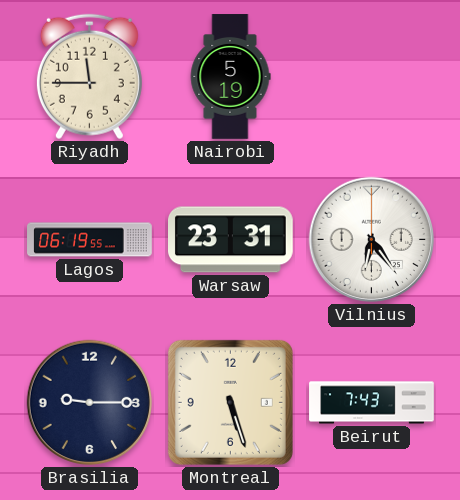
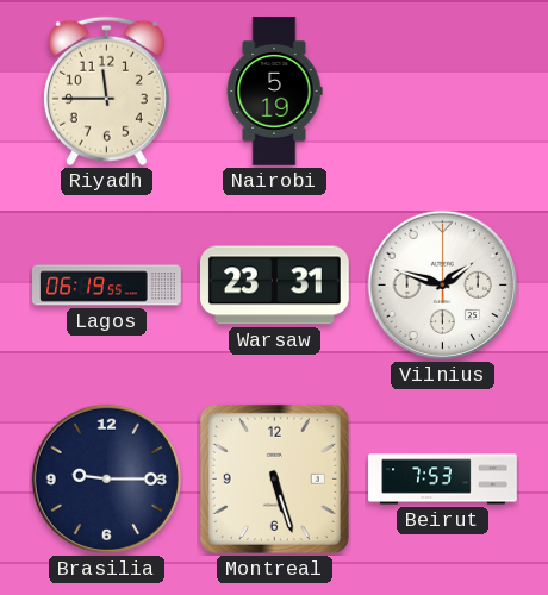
Vilnius: 6:24 -> 1:48
Beirut: 7:43 -> 7:53
